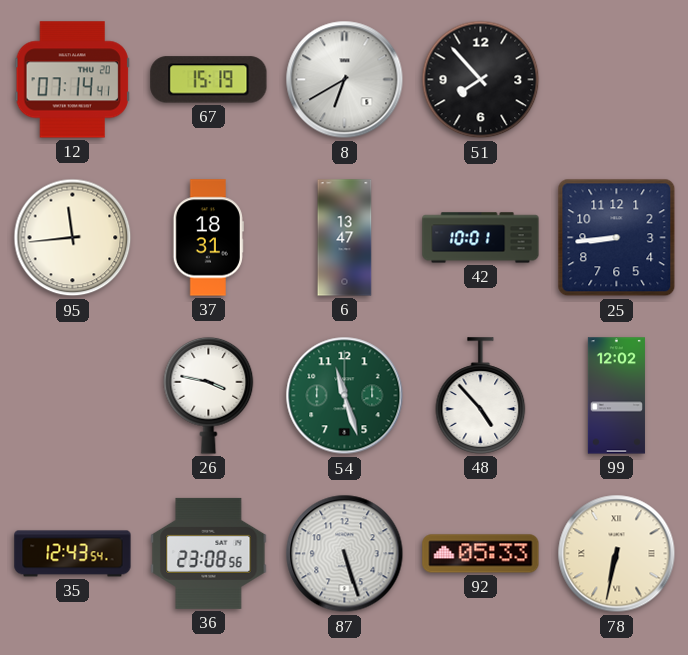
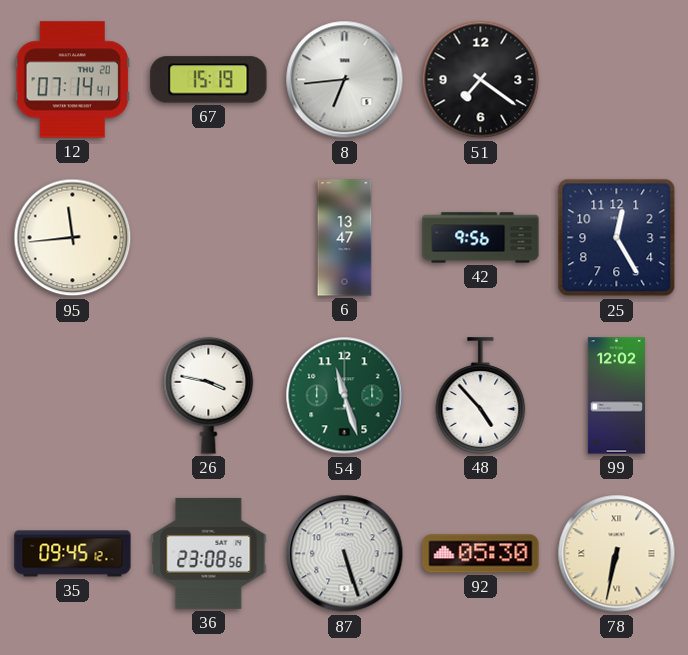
8: 6:40 -> 6:44
51: 7:53 -> 7:21
37: 18:31 -> none
42: 10:01 -> 9:56
25: 8:44 -> 12:25
35: 12:43 -> 09:45
92: 05:33 -> 05:30
